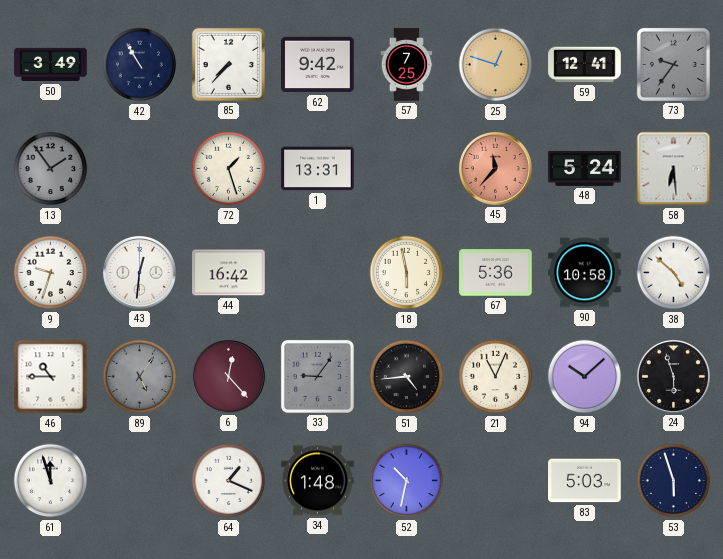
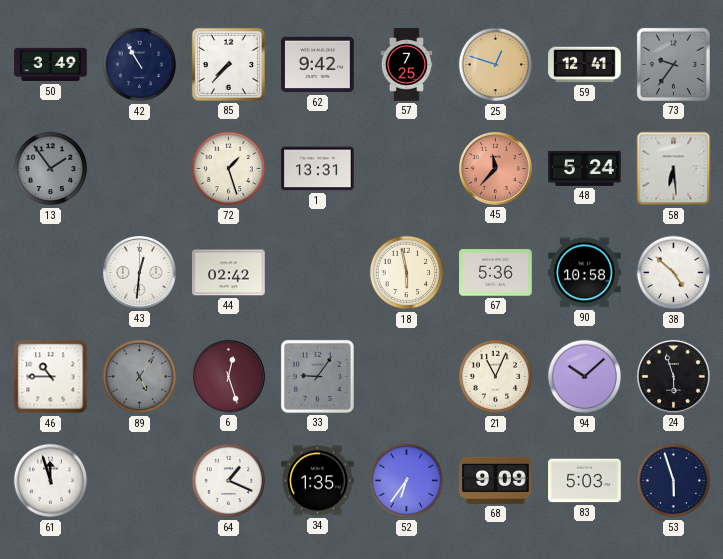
9: 9:33 -> none
44: 16:42 -> 02:42
6: 12:23 -> 12:27
51: 4:44 -> none
34: 1:48 -> 1:35
52: 10:32 -> 6:36
68: none -> 9:09
